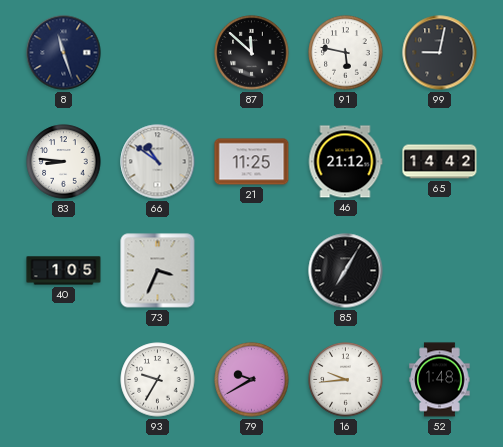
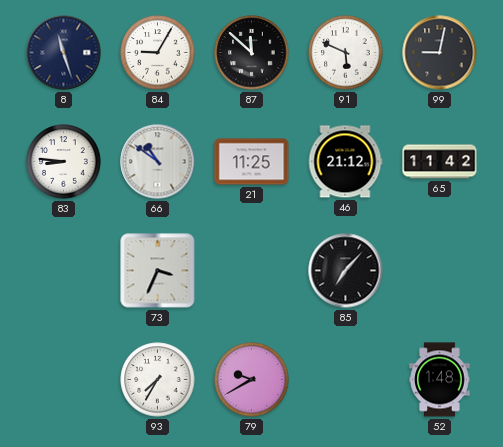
84: none -> 9:05
91: 5:47 -> 5:49
65: 14:42 -> 11:42
40: 1:05 -> none
85: 7:05 -> 7:07
93: 9:35 -> 7:35
16: 9:44 -> none
